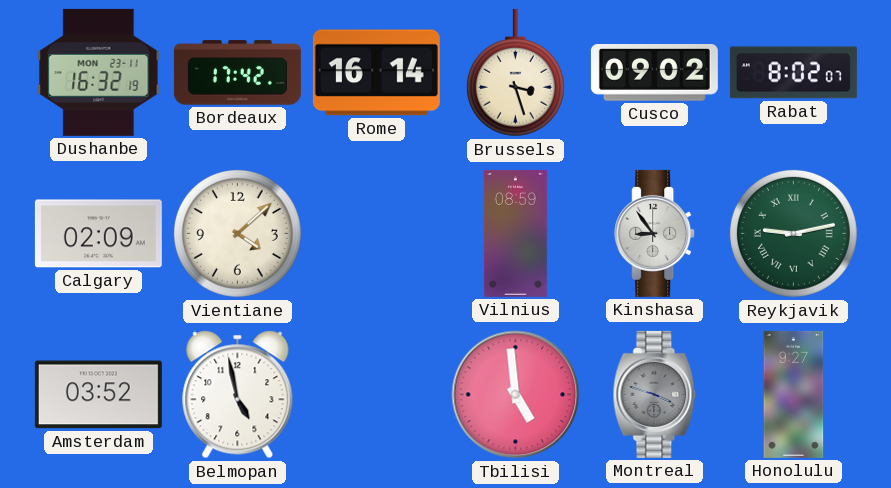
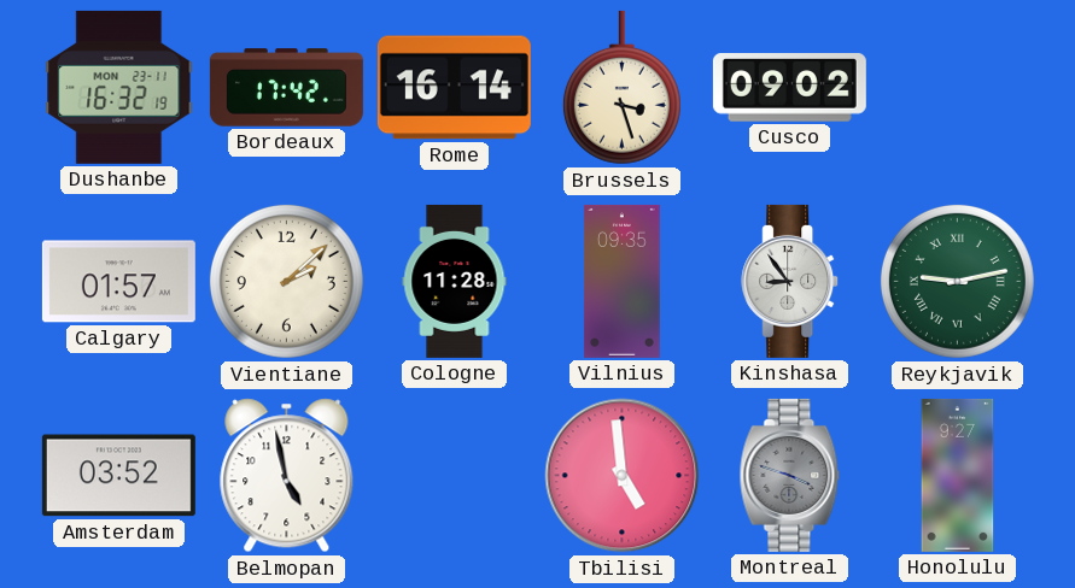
Rabat: 8:02 -> none
Calgary: 02:09 -> 01:57
Vientiane: 4:08 -> 2:08
Cologne: none -> 11:28
Vilnius: 08:59 -> 09:35
